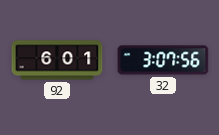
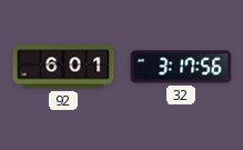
32: 3:07 -> 3:17
